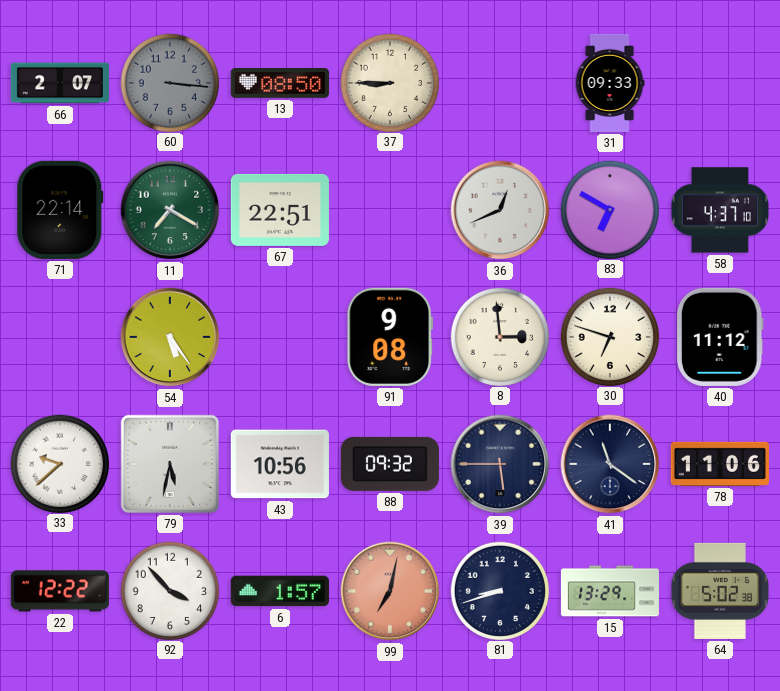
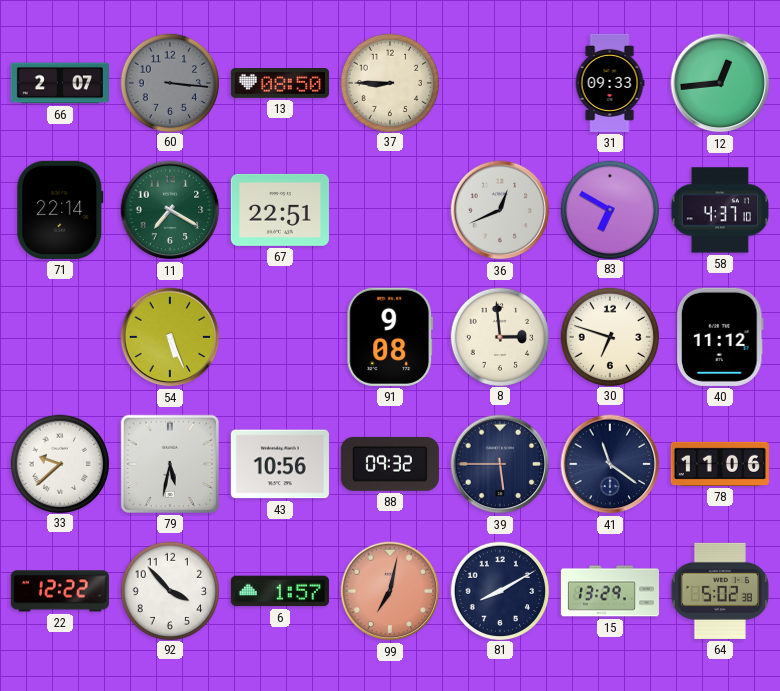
12: none -> 12:44
54: 5:24 -> 5:26
81: 8:42 -> 8:10
